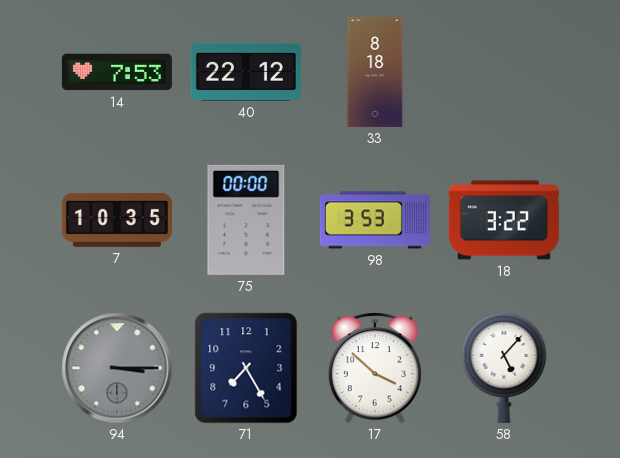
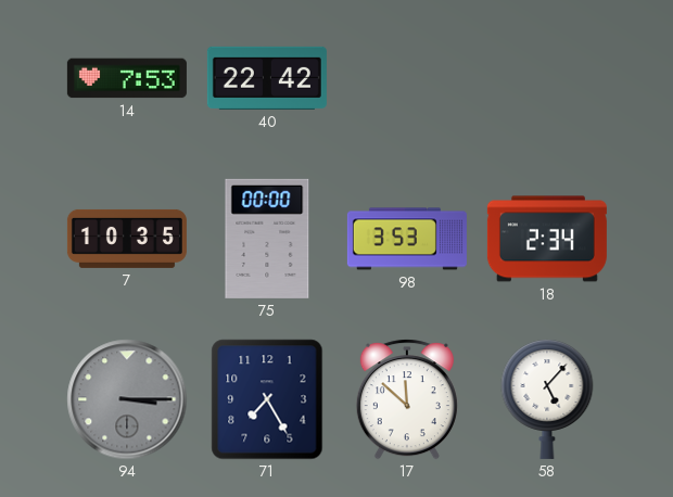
40: 22:12 -> 22:42
33: 8:18 -> none
18: 3:22 -> 2:34
17: 3:52 -> 11:52
